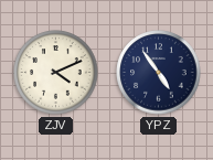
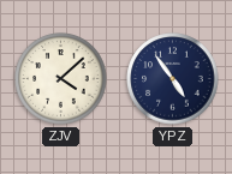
ZJV: 4:11 -> 4:08
